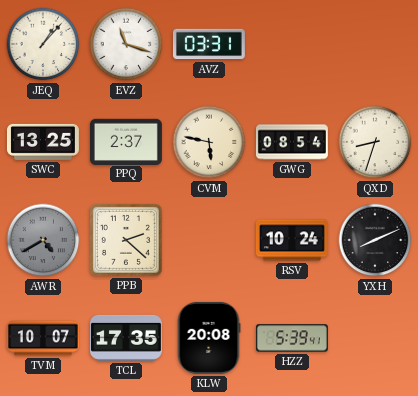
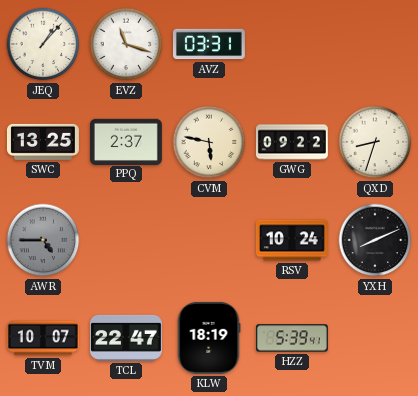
GWG: 08:54 -> 09:22
AWR: 4:40 -> 4:45
PPB: 2:22 -> none
TCL: 17:35 -> 22:47
KLW: 20:08 -> 18:19
